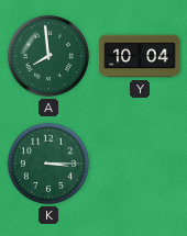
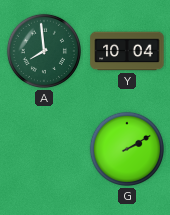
K: 3:15 -> none
G: none -> 2:10
